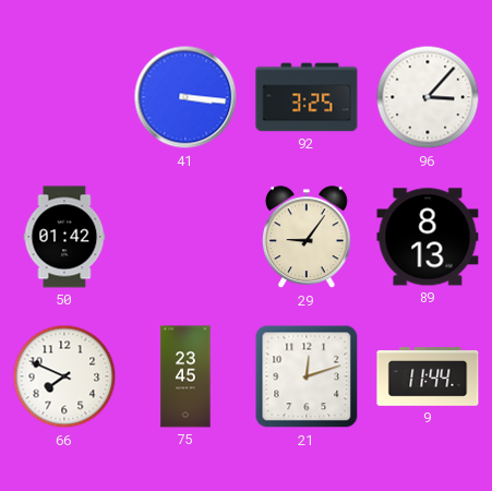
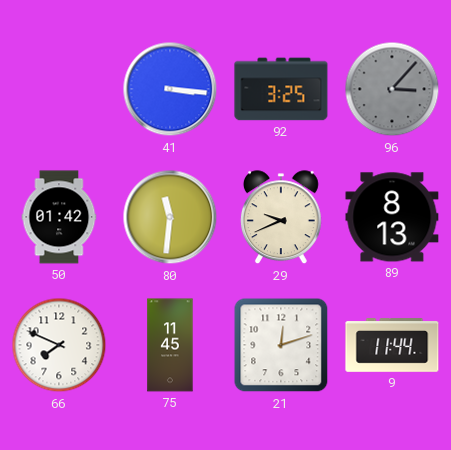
96 dial: white -> grey
80: none -> 11:31
29: 9:06 -> 9:41
75: 23:45 -> 11:45
